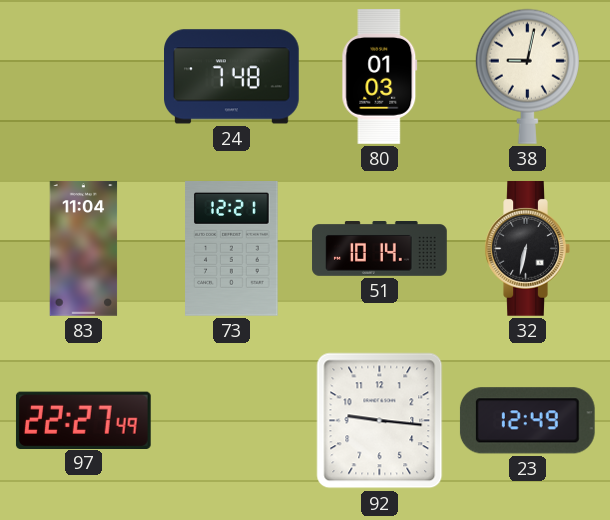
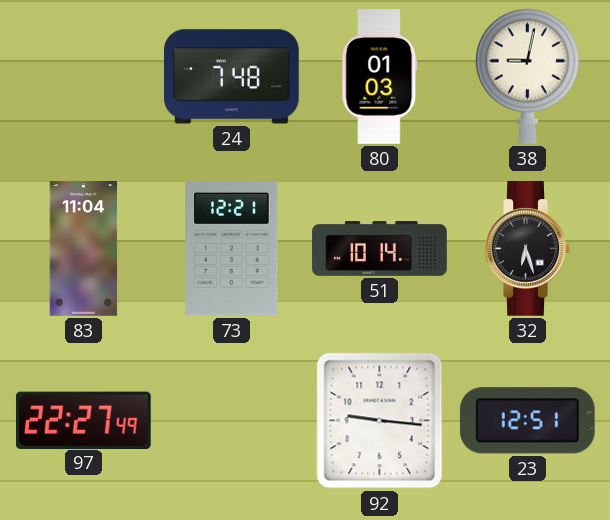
32: 6:32 -> 6:27
23: 12:49 -> 12:51
